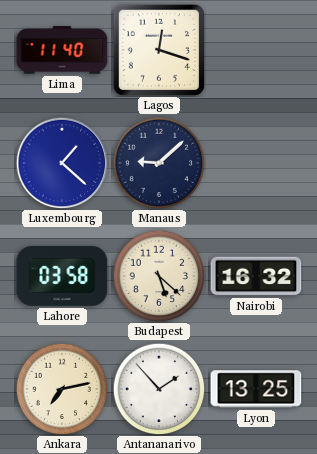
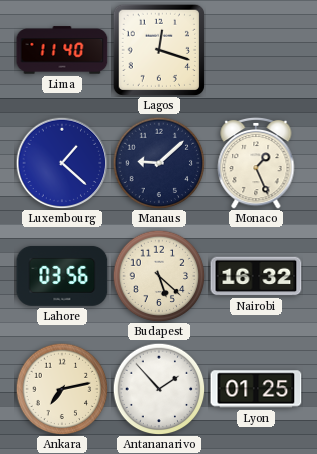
Monaco: none -> 1:26
Lahore: 03:58 -> 03:56
Lyon: 13:25 -> 01:25
